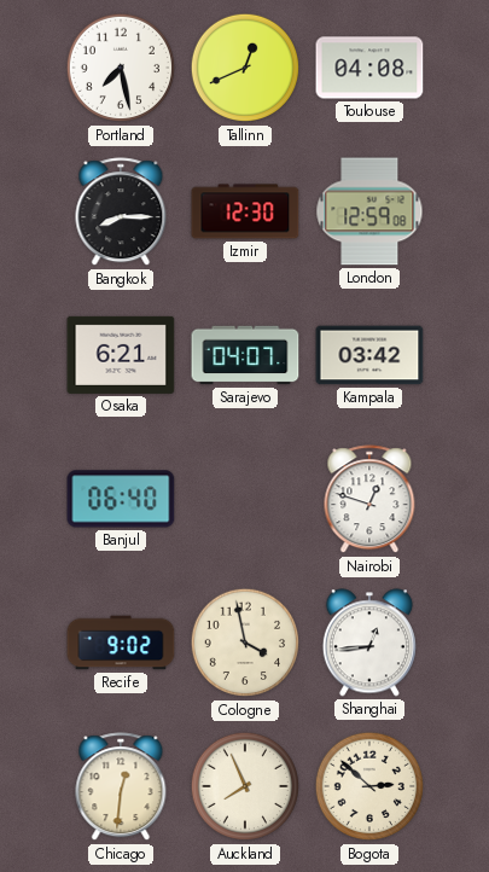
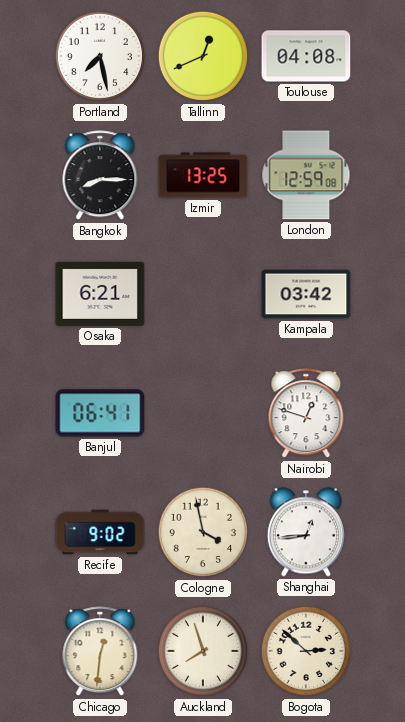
Izmir: 12:30 -> 13:25
Sarajevo: 04:07 -> none
Banjul: 06:40 -> 06:41
Auckland: 7:56 -> 7:57
